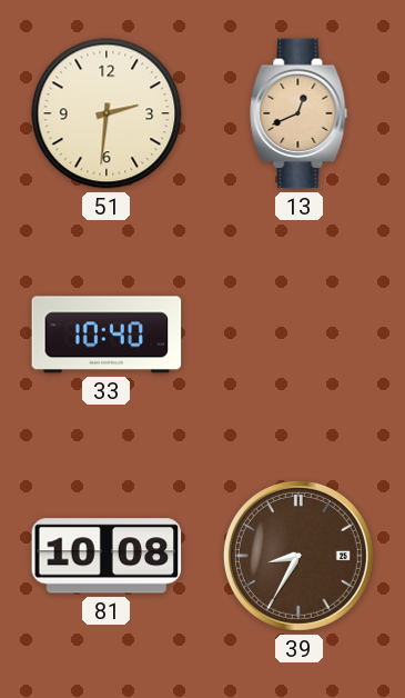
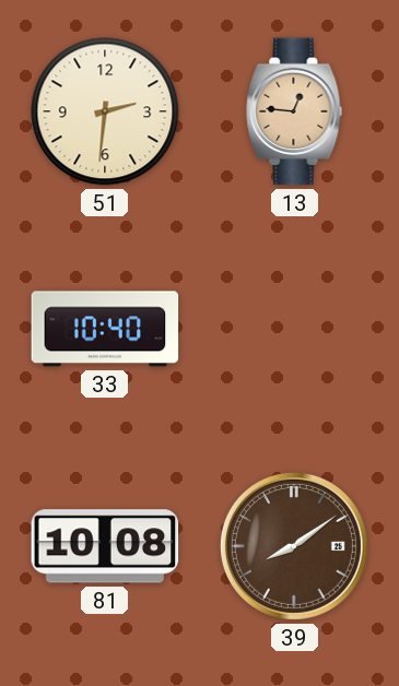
13: 12:41 -> 12:46
39: 8:35 -> 8:09
